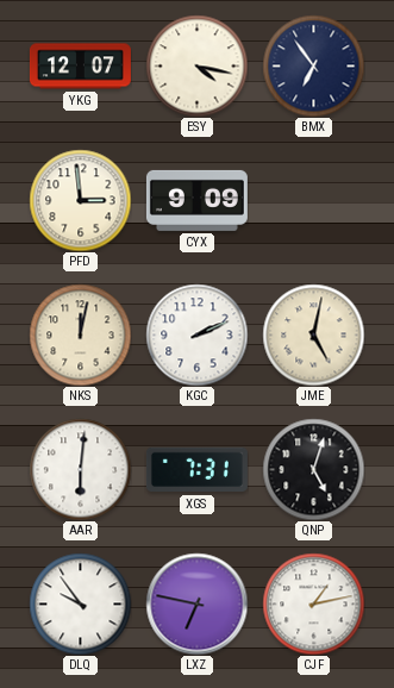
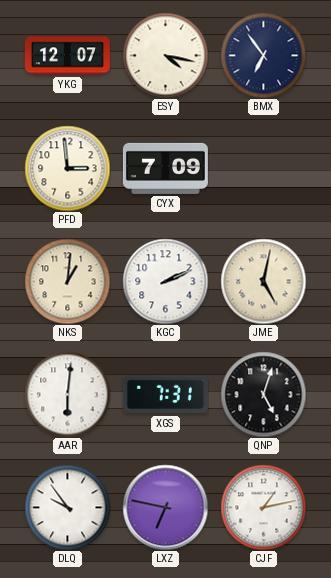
CYX: 9:09 -> 7:09
NKS: 12:02 -> 1:01
